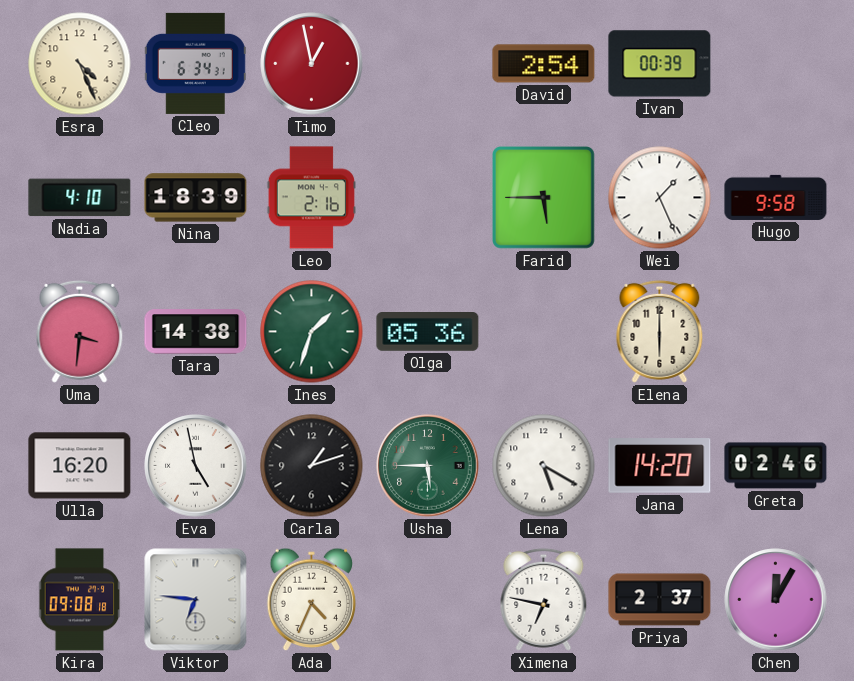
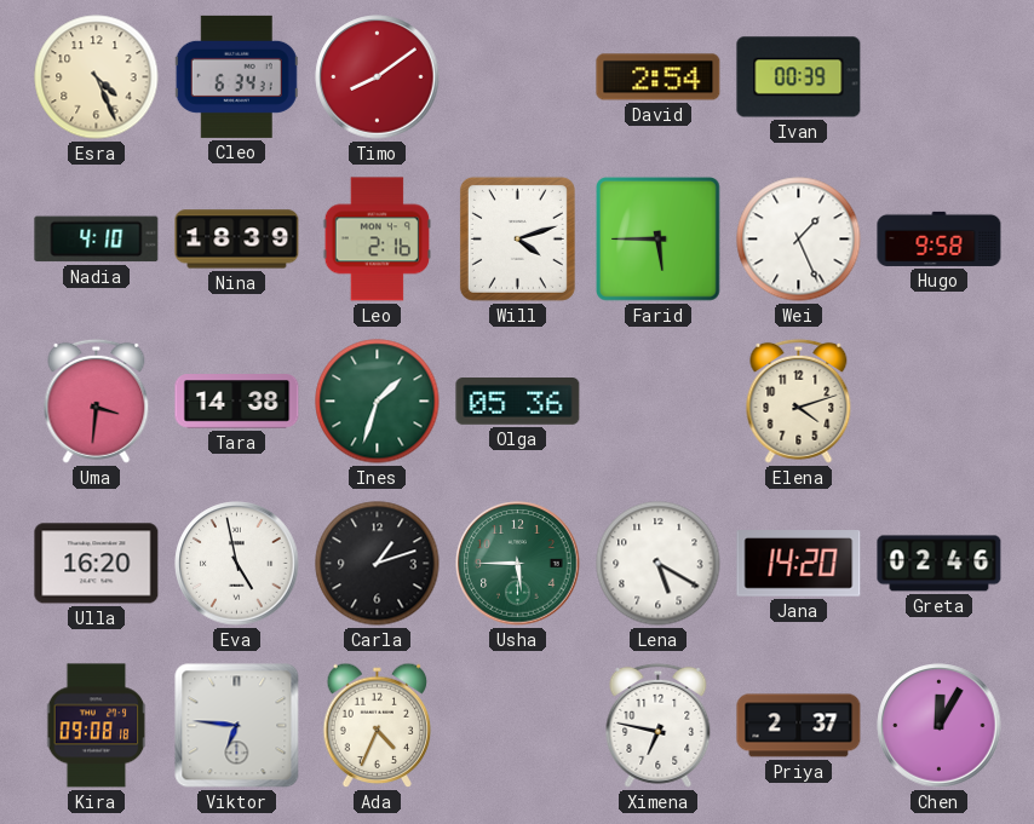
Timo: 12:58 -> 8:09
Will: none -> 4:12
Elena: 6:00 -> 4:12
